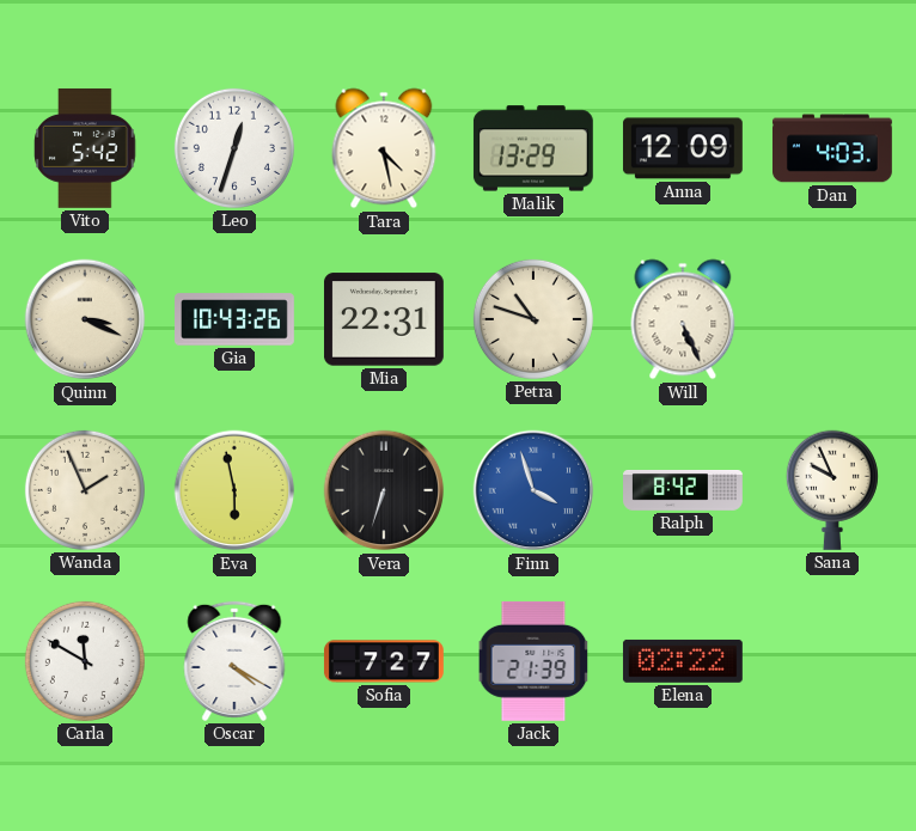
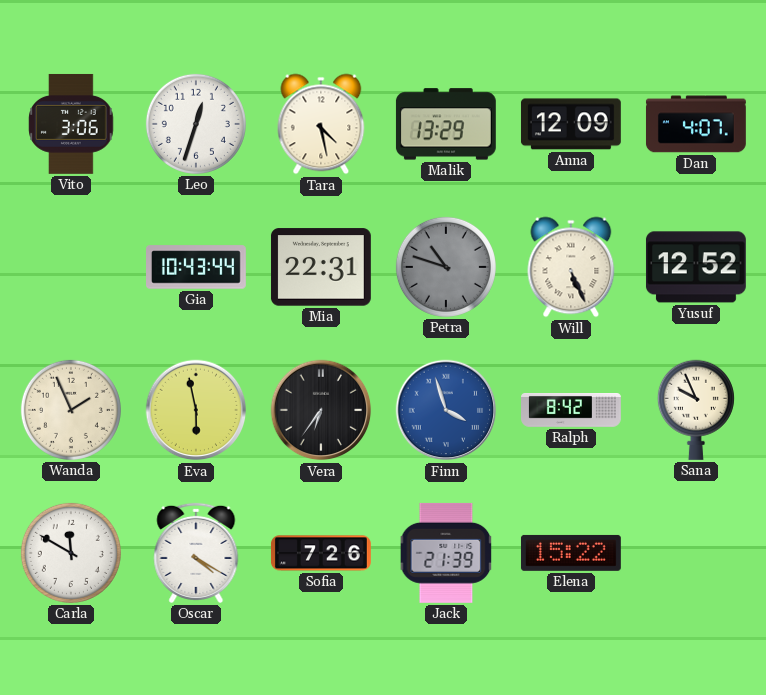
Vito: 5:42 -> 3:06
Dan: 4:03 -> 4:07
Quinn: 3:19 -> none
Gia: 10:43:26 -> 10:43:44
Petra dial: cream -> grey
Yusuf: none -> 12:52
Vera: 6:33 -> 6:36
Sofia: 7:27 -> 7:26
Elena: 02:22 -> 15:22
